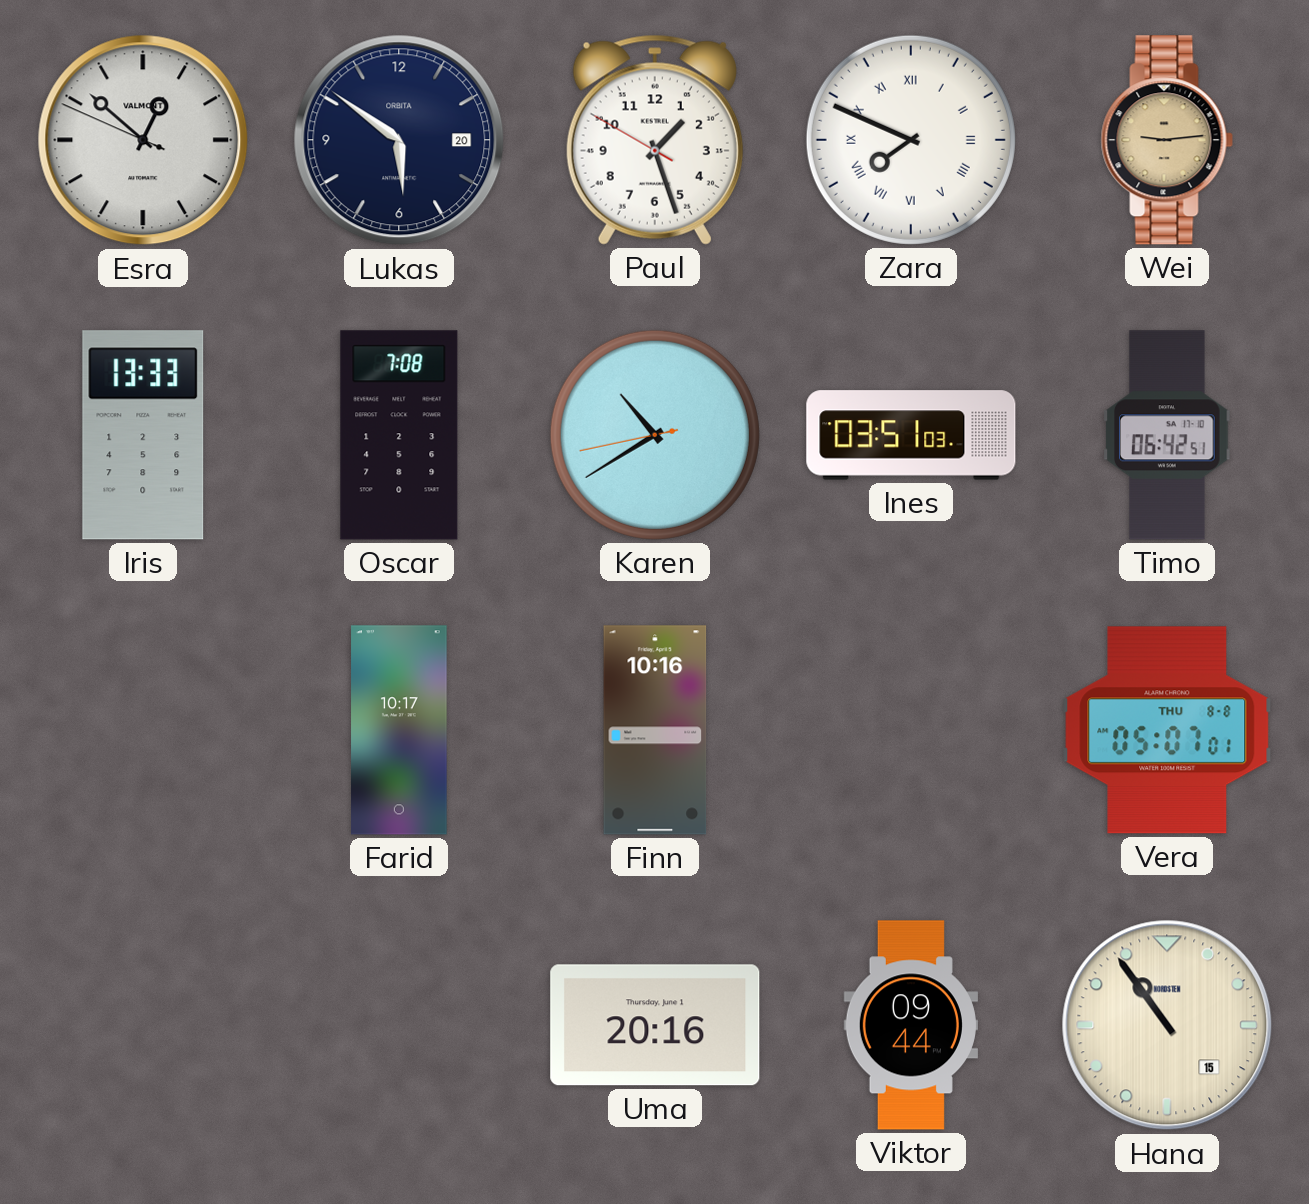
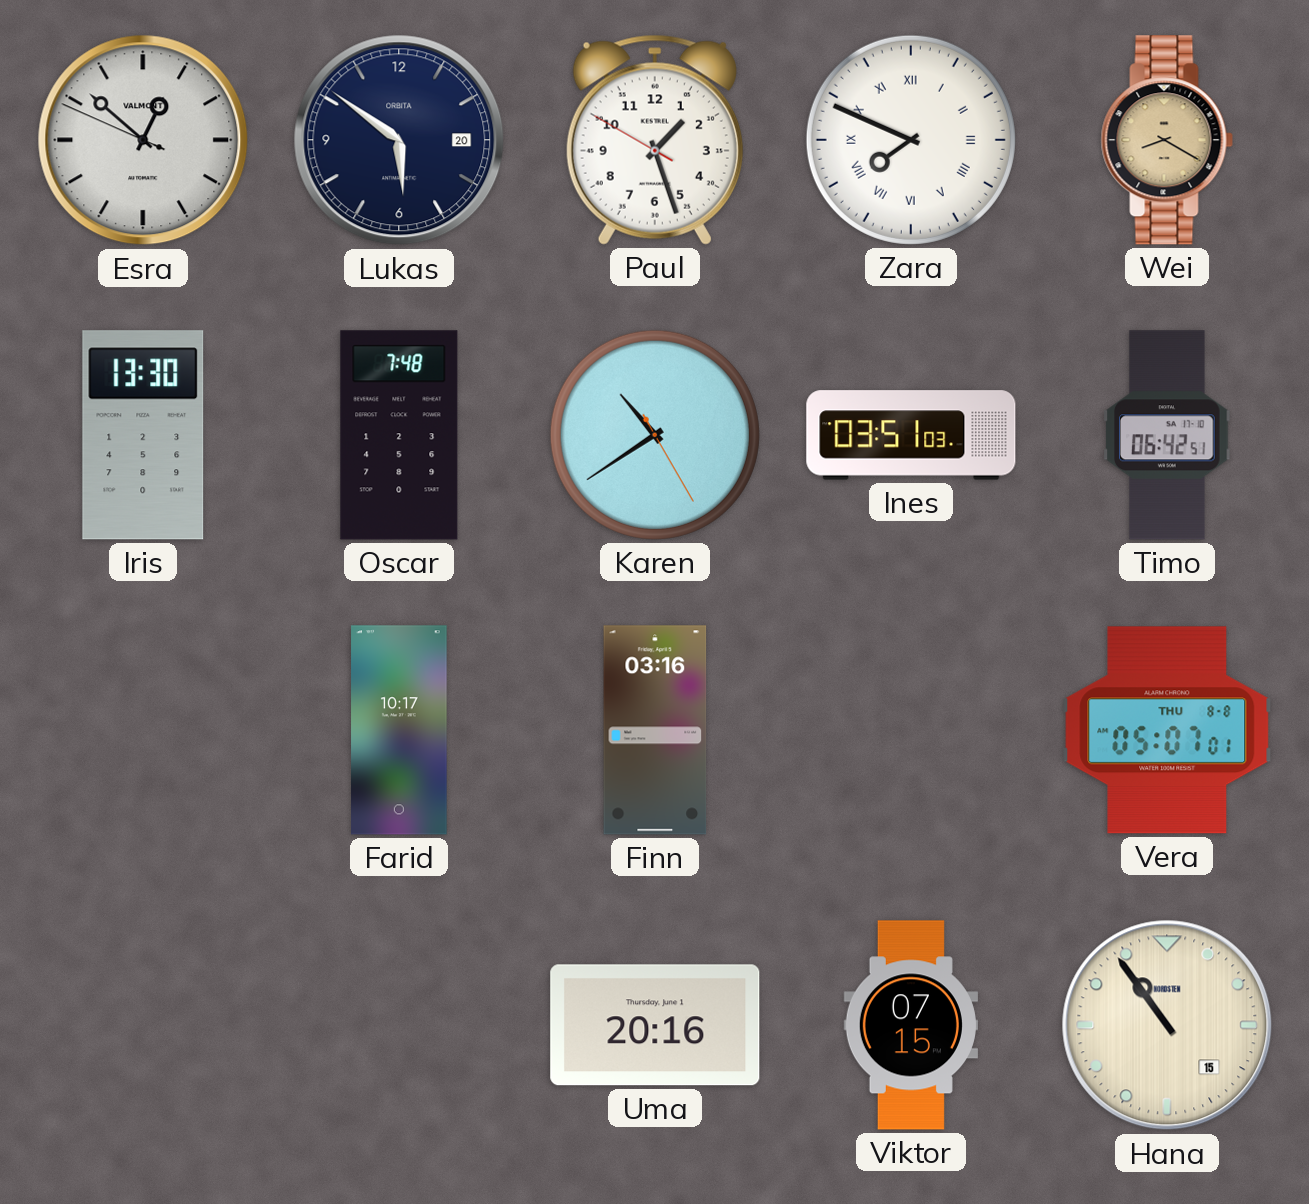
Wei: 9:14 -> 8:20
Iris: 13:33 -> 13:30
Oscar: 7:08 -> 7:48
Karen: 10:39:43 -> 10:39:25
Finn: 10:16 -> 03:16
Viktor: 09:44 -> 07:15
